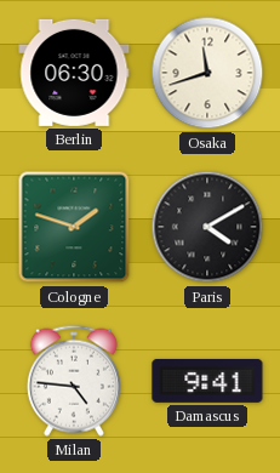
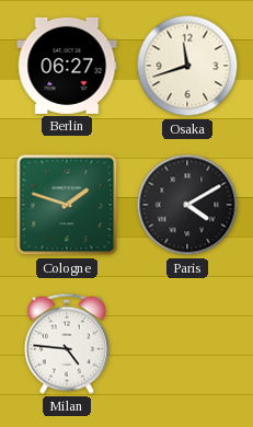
Berlin: 06:30 -> 06:27
Damascus: 9:41 -> none
